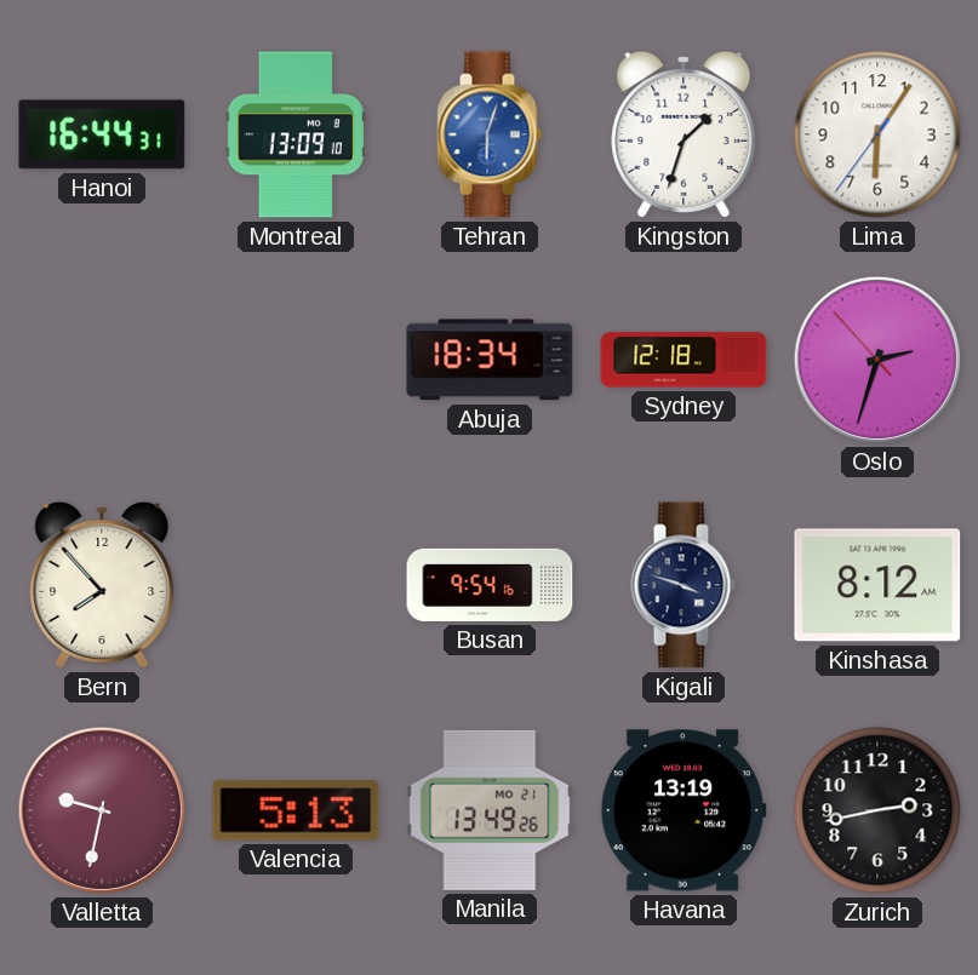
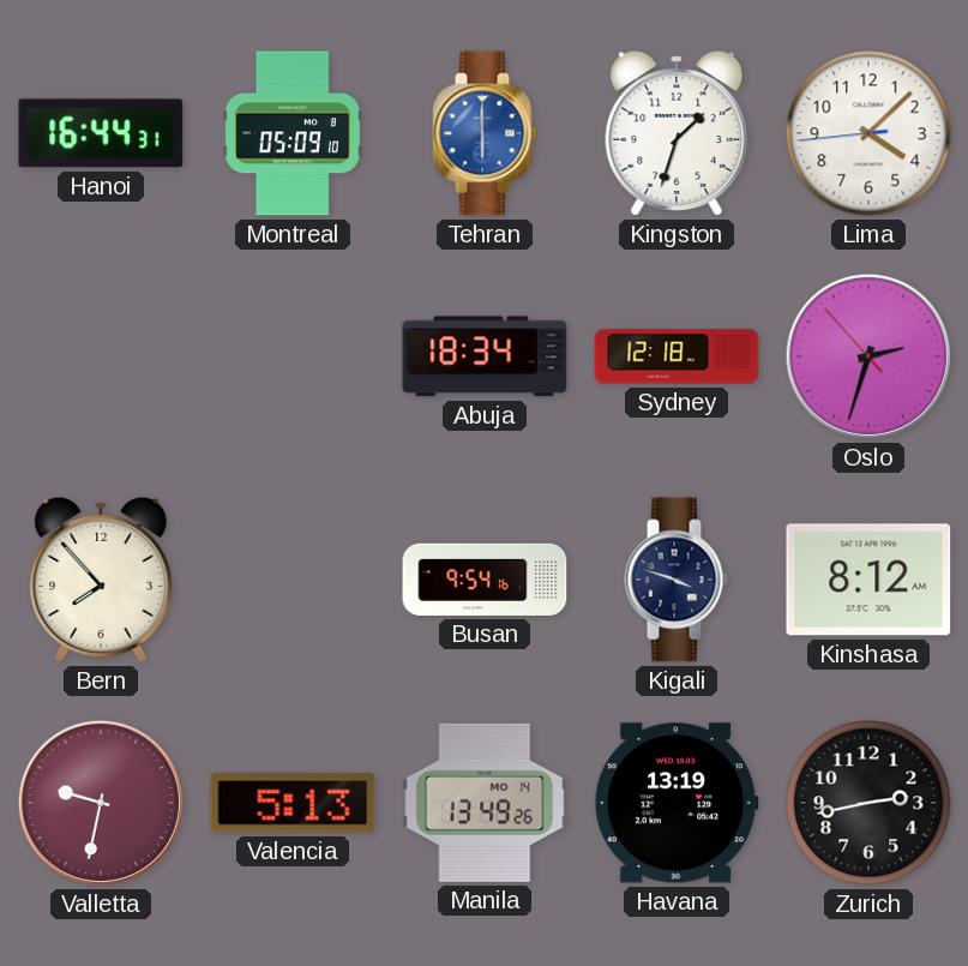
Montreal: 13:09 -> 05:09
Tehran: 6:03 -> 6:00
Lima: 6:05 -> 4:07
Manila date: MO 21 -> MO 14
